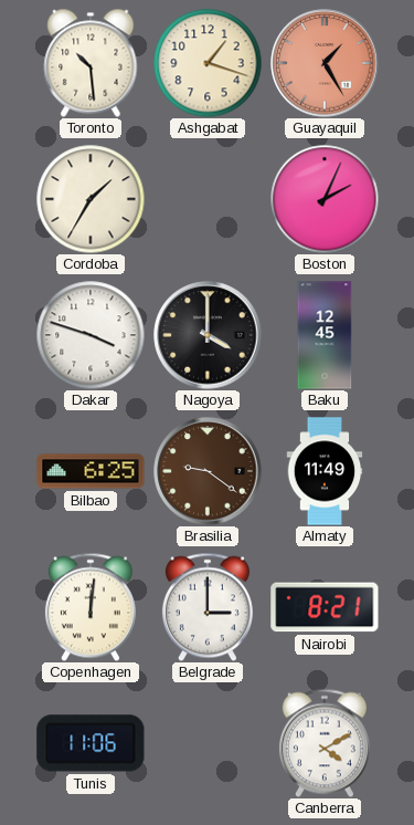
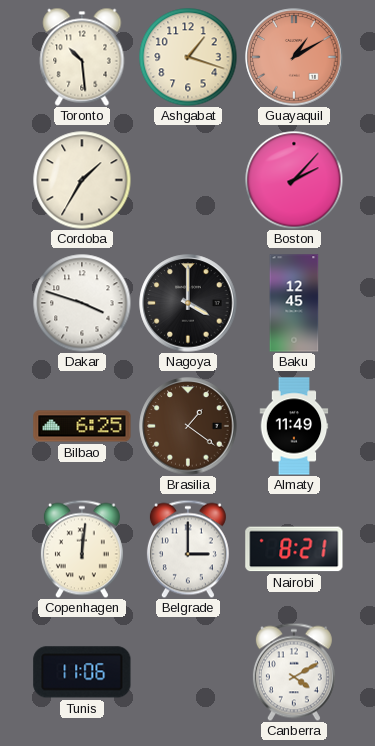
Guayaquil: 1:25 -> 1:10
Boston: 2:04 -> 2:07
Brasilia: 9:21 -> 1:21
